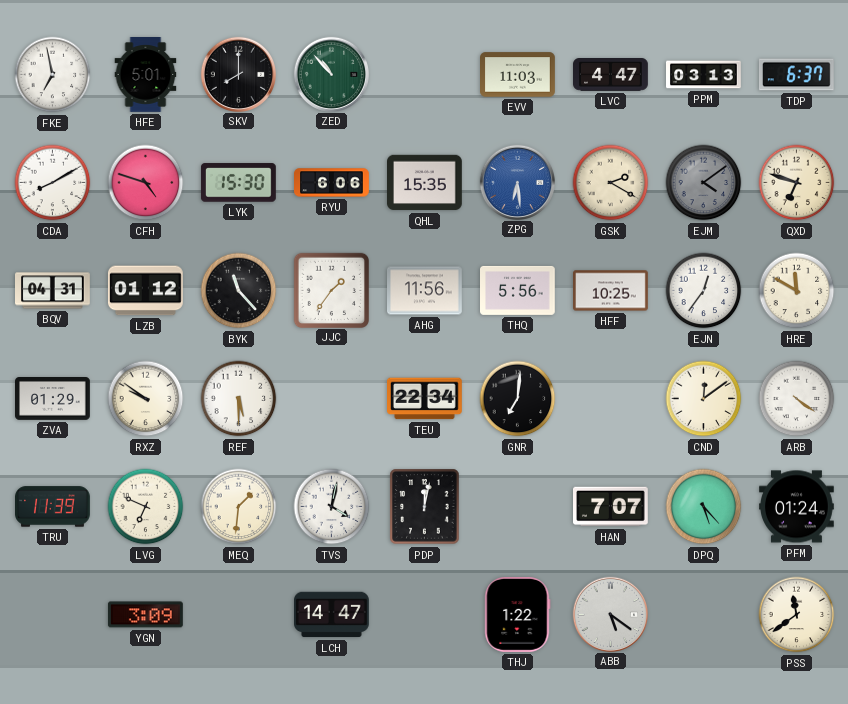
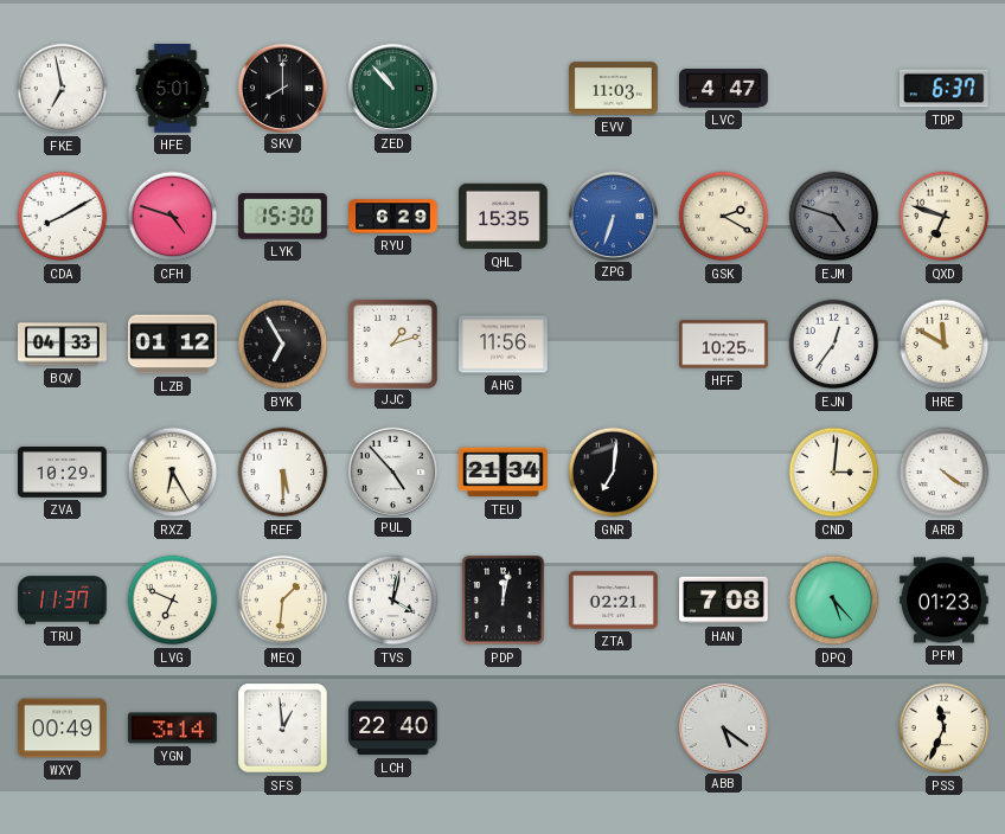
PPM: 03:13 -> none
RYU: 6:06 -> 6:29
ZPG: 6:29 -> 6:33
EJM: 4:09 -> 4:48
BQV: 04:31 -> 04:33
BYK: 11:23 -> 6:55
JJC: 1:36 -> 1:12
THQ: 5:56 -> none
ZVA: 01:29 -> 10:29
RXZ: 9:51 -> 6:25
PUL: none -> 4:53
TEU: 22:34 -> 21:34
CND: 12:09 -> 3:01
TRU: 11:39 -> 11:37
ZTA: none -> 02:21
HAN: 7:07 -> 7:08
PFM: 01:24 -> 01:23
WXY: none -> 00:49
YGN: 3:09 -> 3:14
SFS: none -> 12:59
LCH: 14:47 -> 22:40
THJ: 1:22 -> none
PSS: 11:39 -> 11:34
